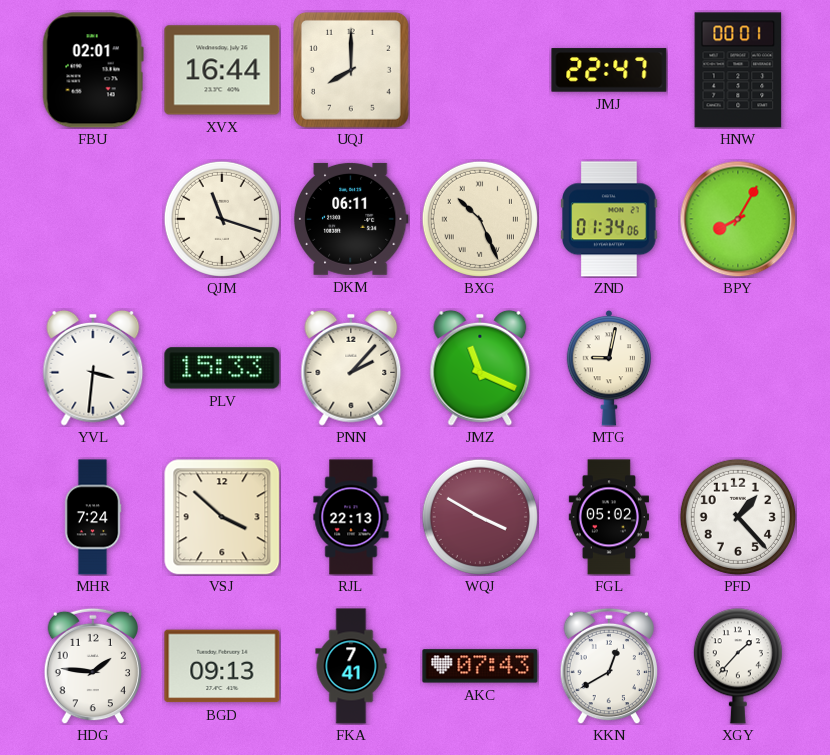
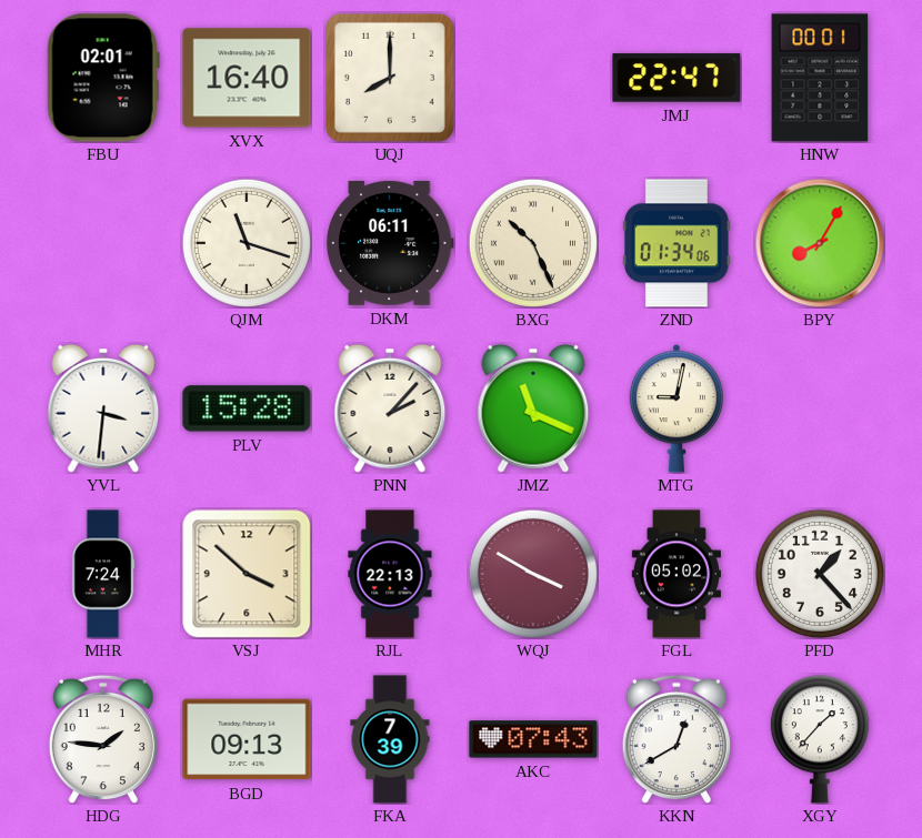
XVX: 16:44 -> 16:40
PLV: 15:33 -> 15:28
FKA: 7:41 -> 7:39
